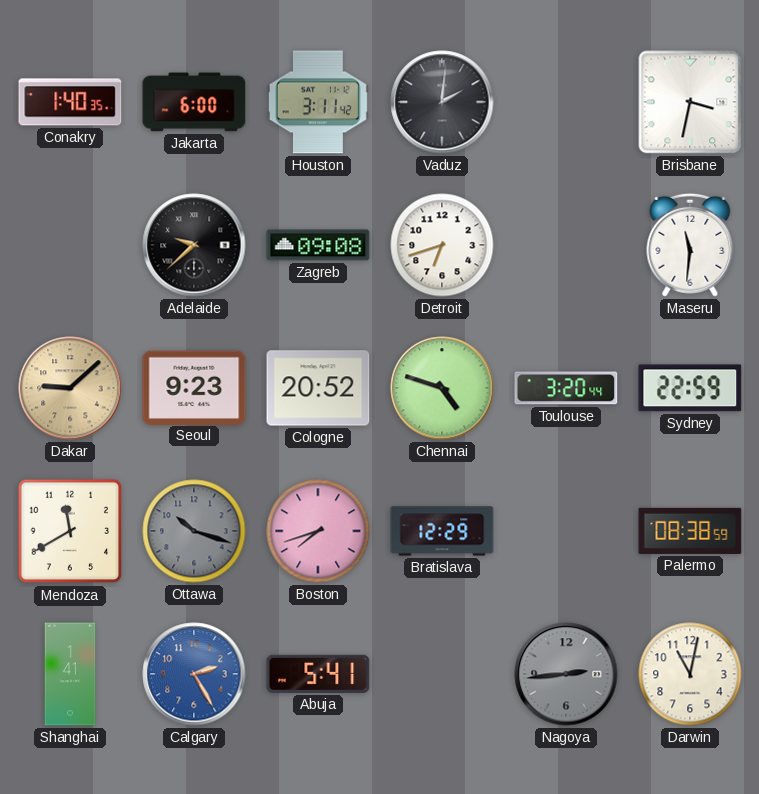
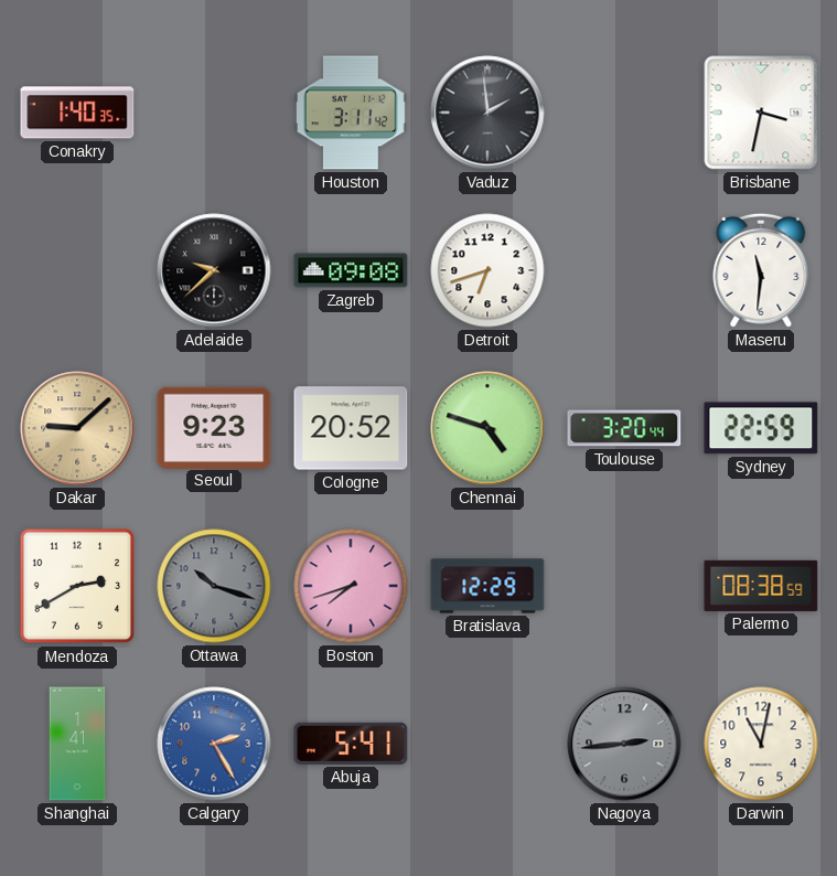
Jakarta: 6:00 -> none
Vaduz: 2:01 -> 1:59
Mendoza: 11:40 -> 2:40
